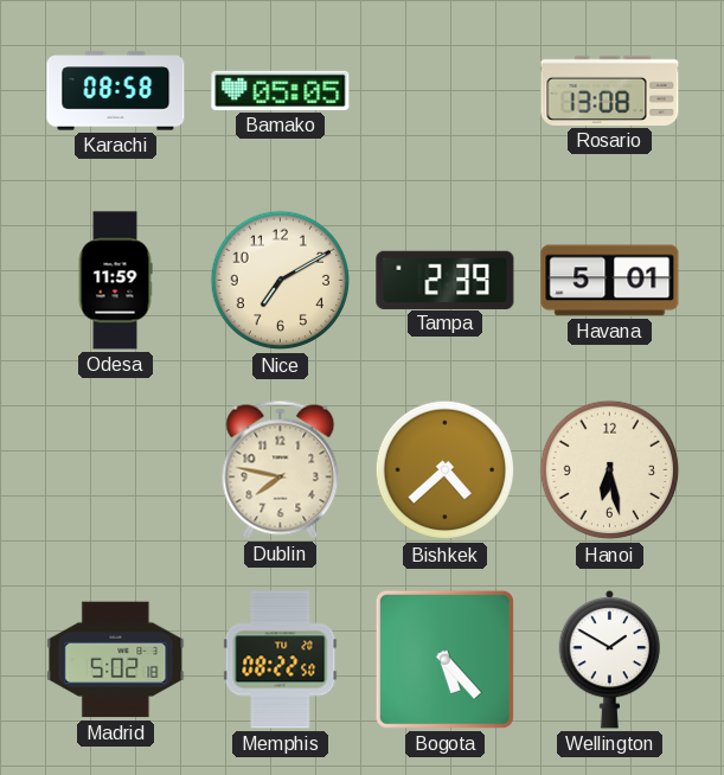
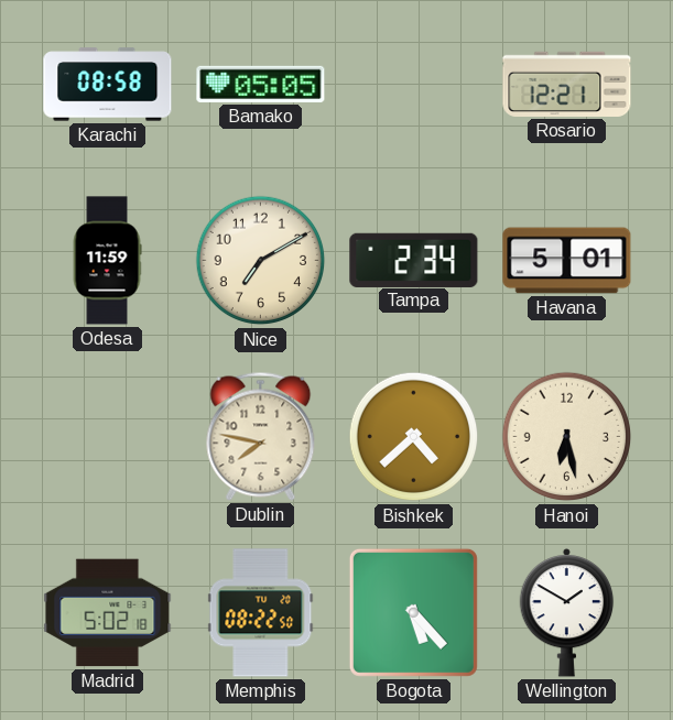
Rosario: 13:08 -> 12:21
Tampa: 2:39 -> 2:34
